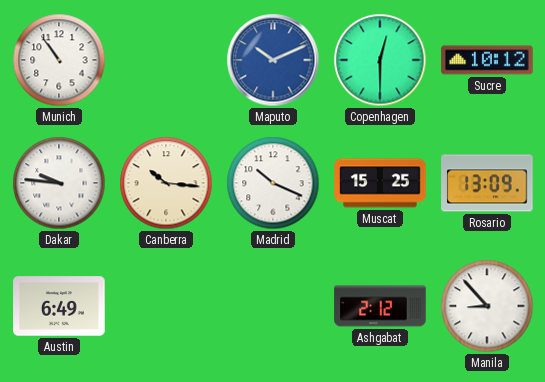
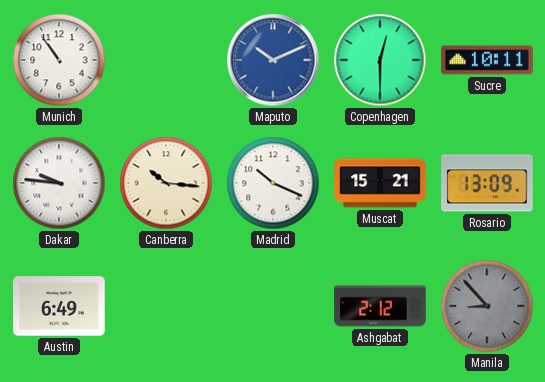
Sucre: 10:12 -> 10:11
Muscat: 15:25 -> 15:21
Manila dial: white -> grey
